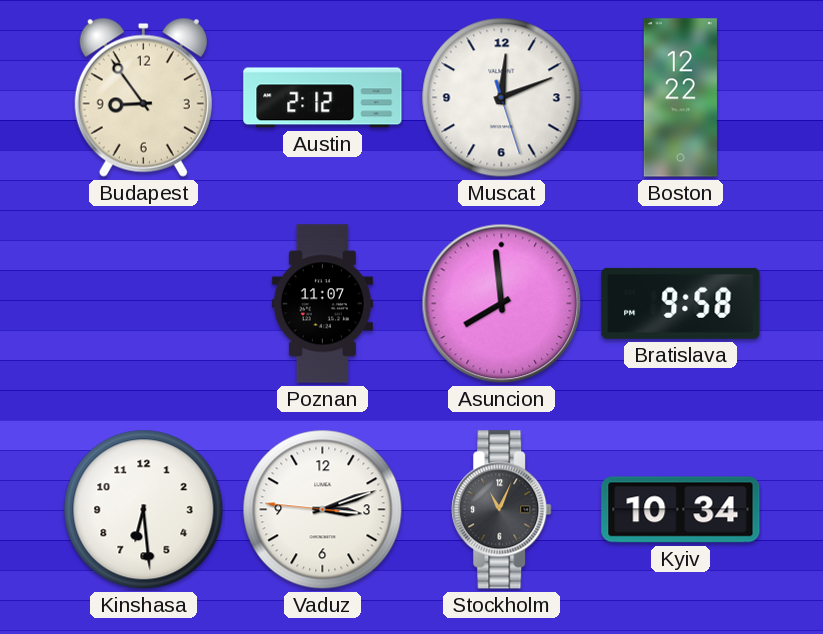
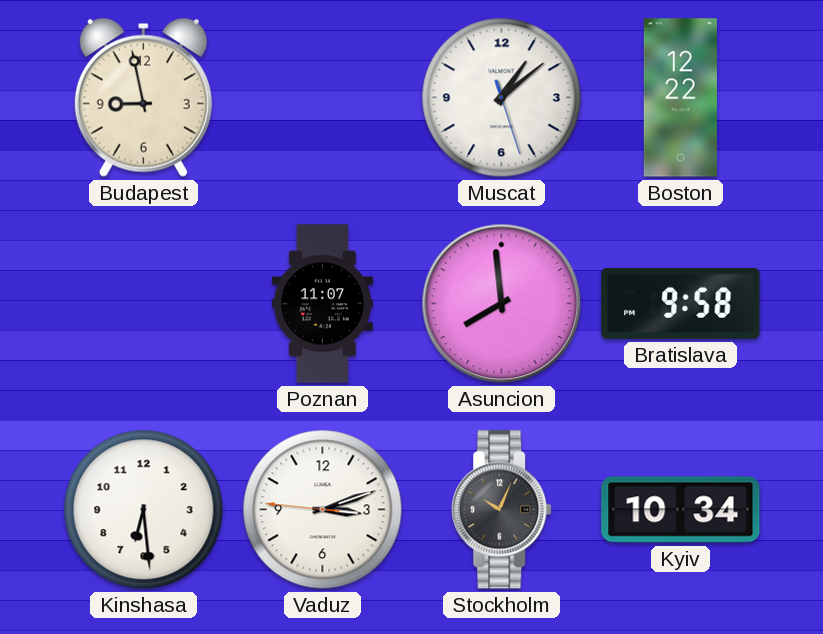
Budapest: 8:54 -> 8:58
Austin: 2:12 -> none
Muscat: 12:11 -> 1:08
Stockholm: 11:04 -> 10:04
